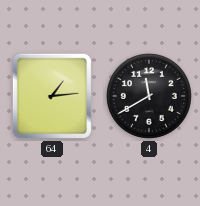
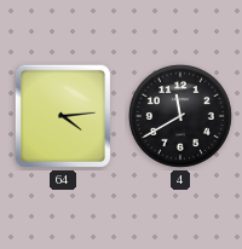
64: 1:14 -> 4:14
